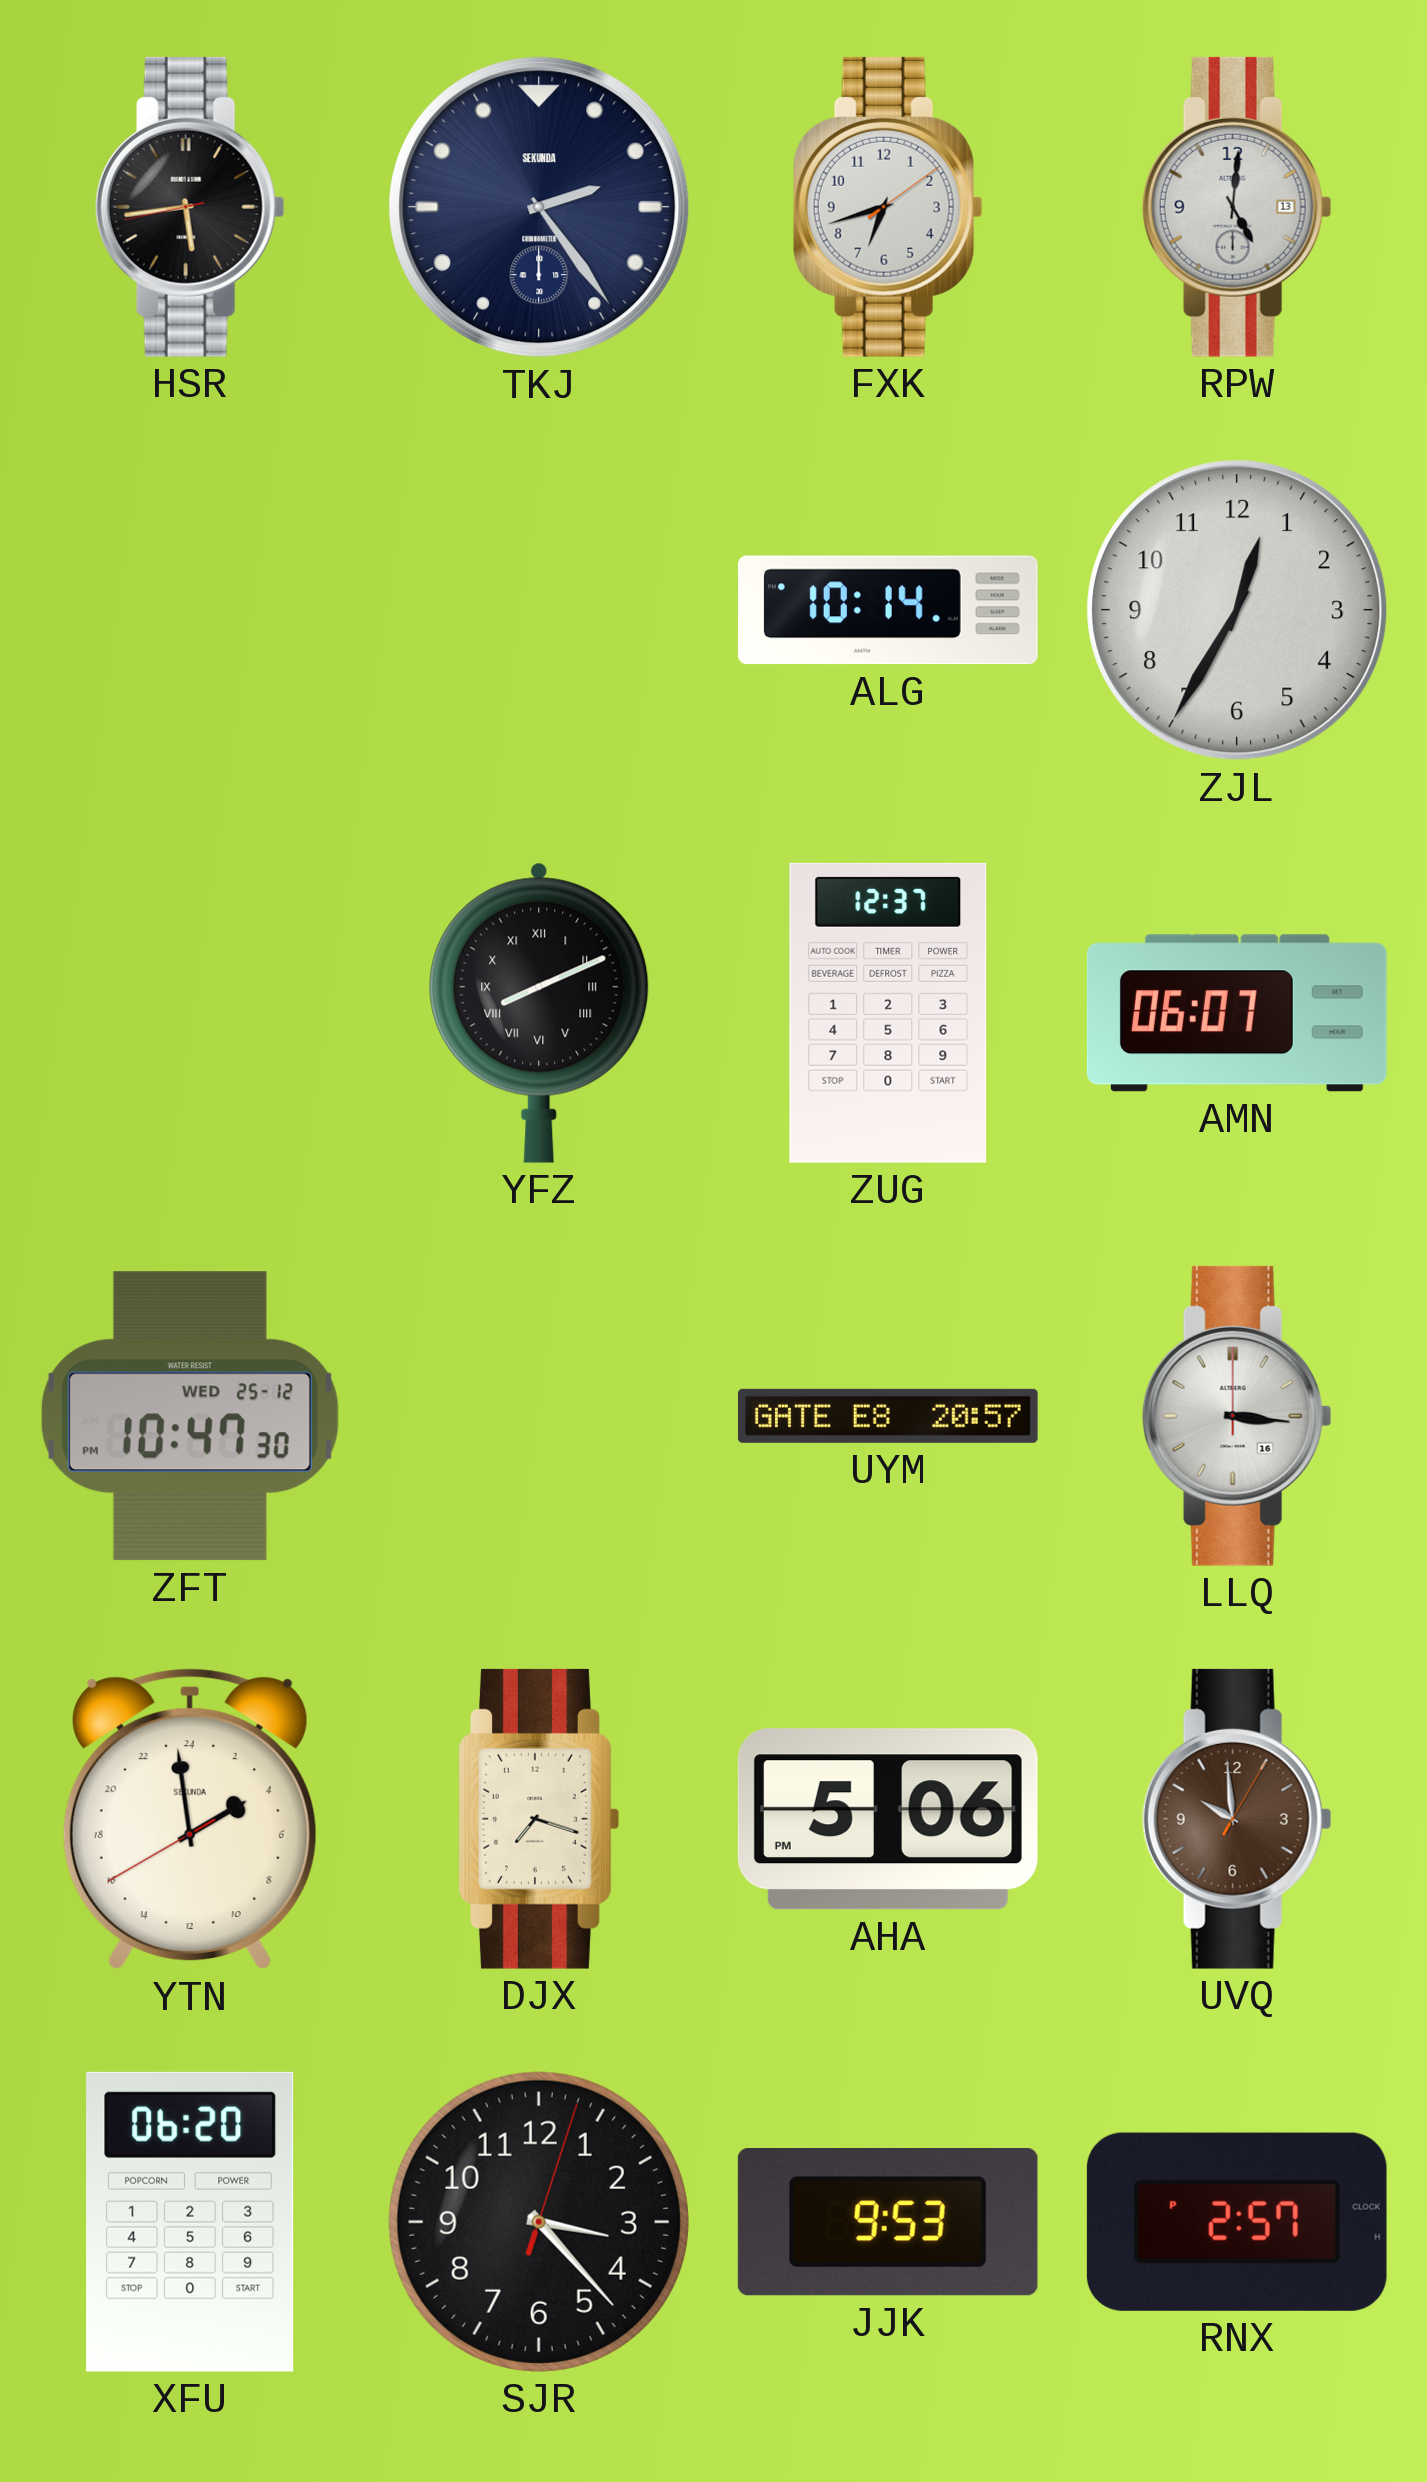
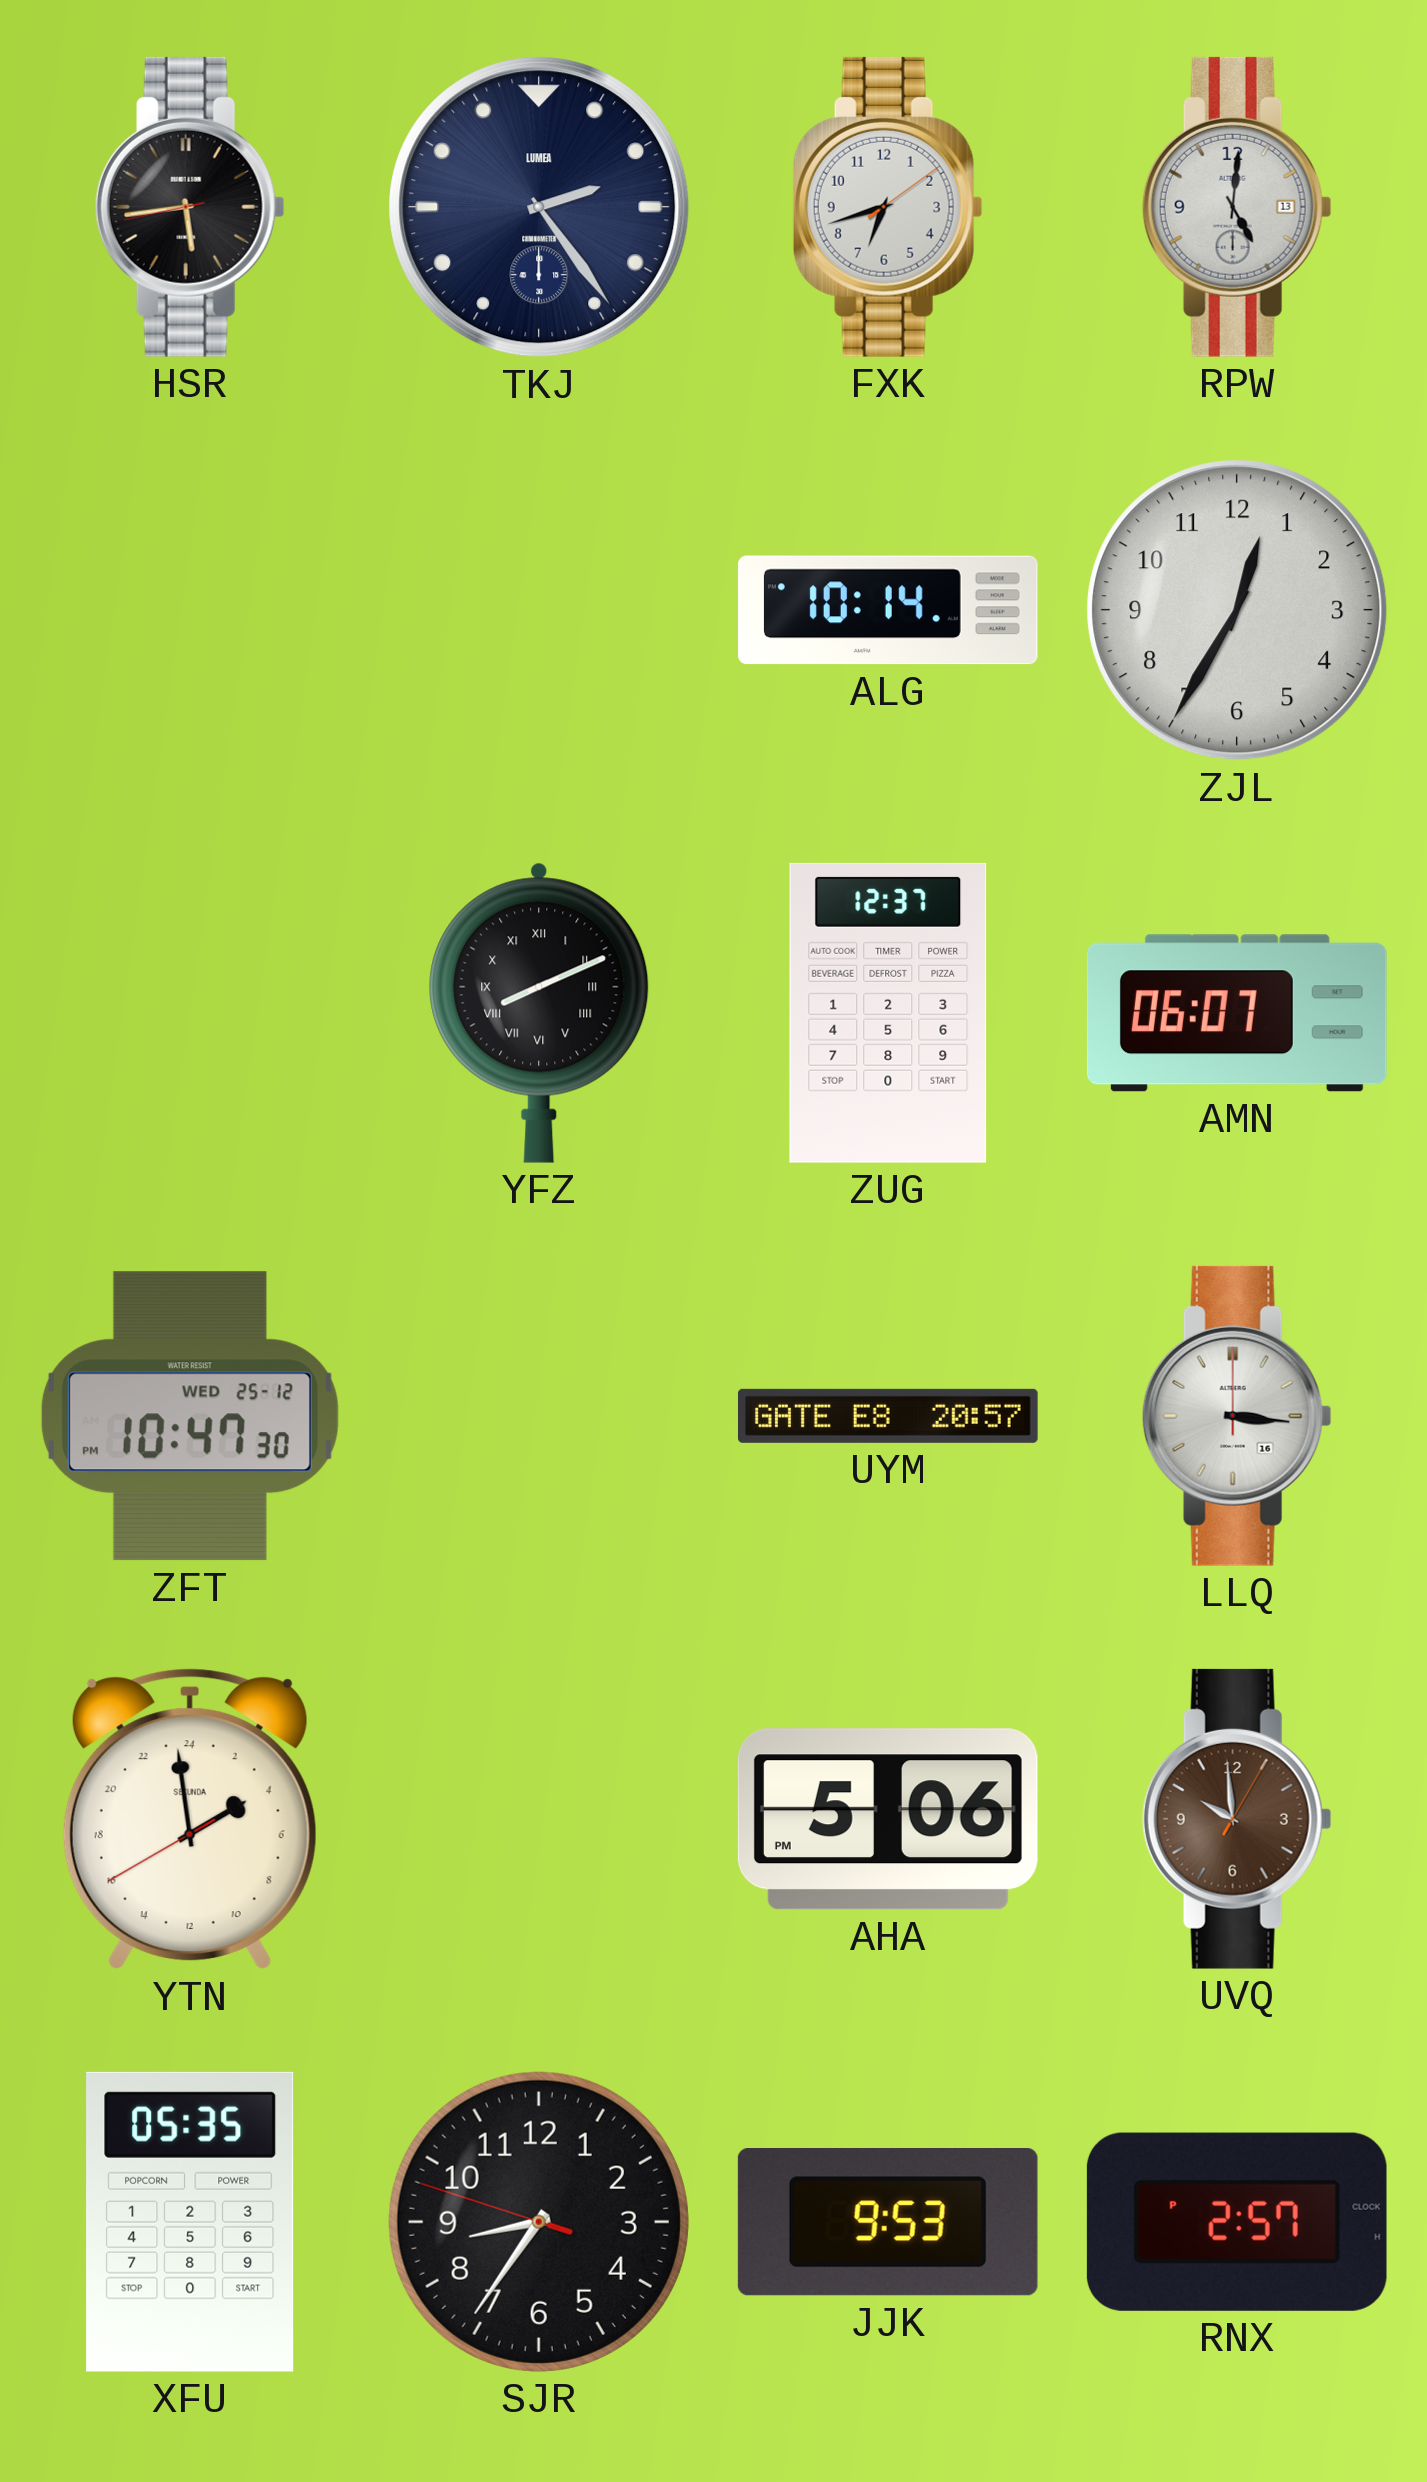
TKJ brand: SEKUNDA -> LUMEA
DJX: 7:18 -> none
XFU: 06:20 -> 05:35
SJR: 3:23 -> 8:35
